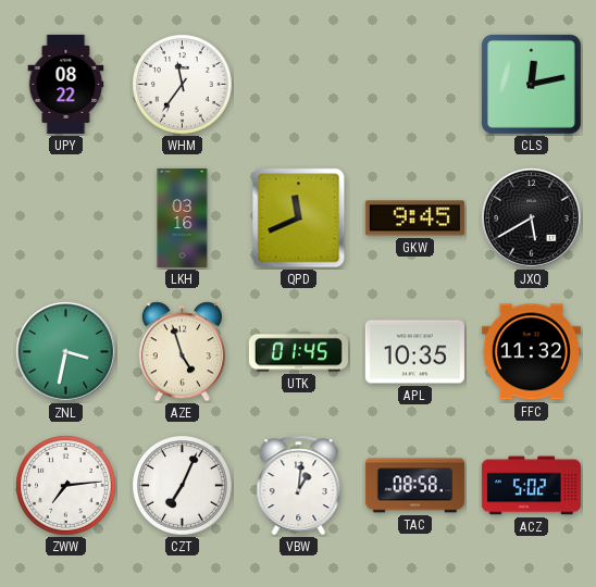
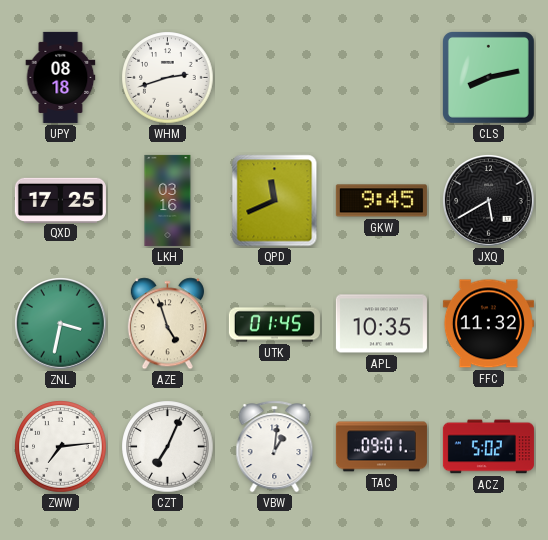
UPY: 08:22 -> 08:18
WHM: 11:36 -> 2:42
CLS: 12:13 -> 8:13
QXD: none -> 17:25
TAC: 08:58 -> 09:01
